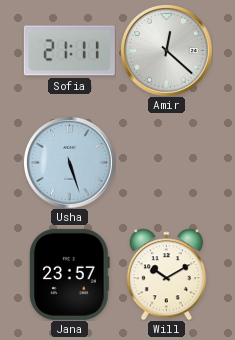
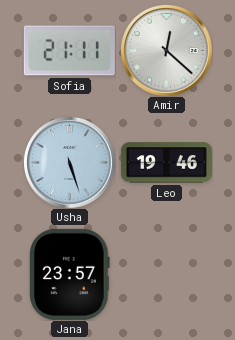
Leo: none -> 19:46
Will: 10:10 -> none
